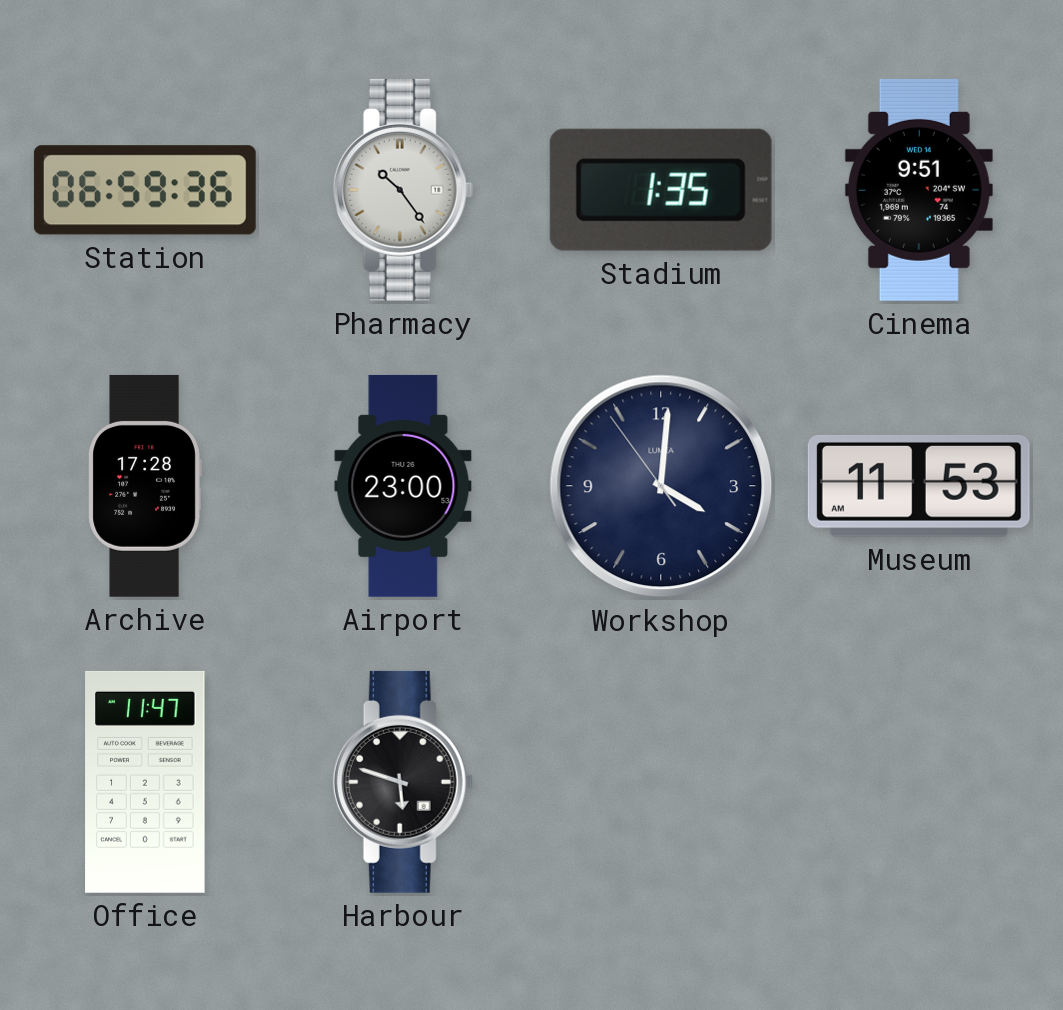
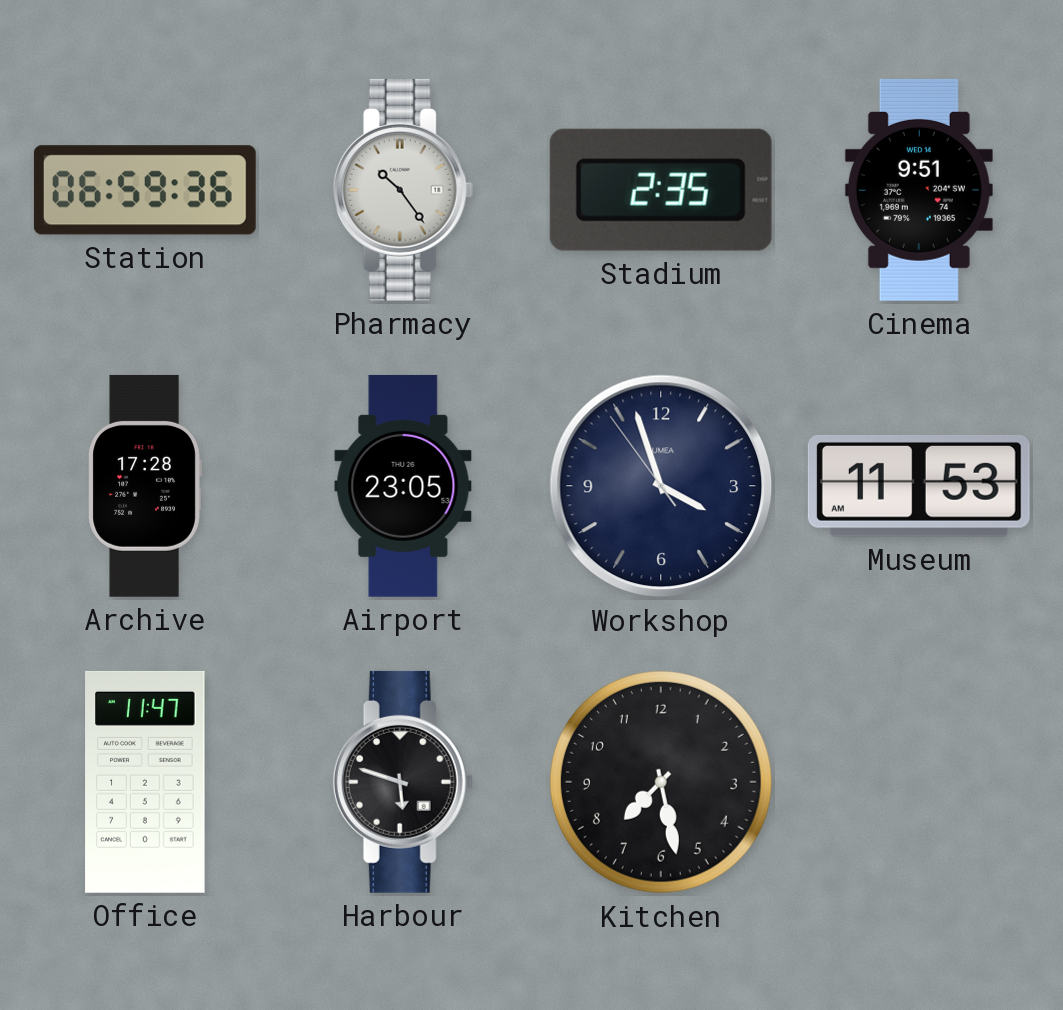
Stadium: 1:35 -> 2:35
Airport: 23:00 -> 23:05
Workshop: 4:00 -> 3:56
Kitchen: none -> 7:28
